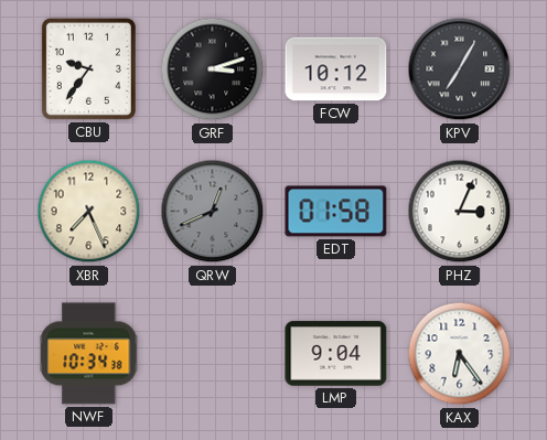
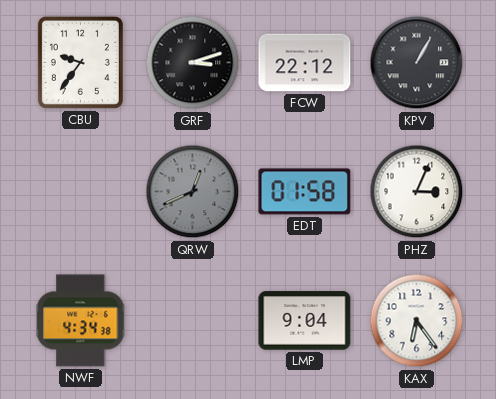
FCW: 10:12 -> 22:12
KPV: 7:05 -> 1:05
XBR: 7:26 -> none
NWF: 10:34 -> 4:34
